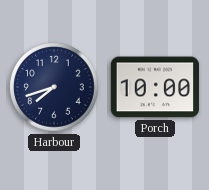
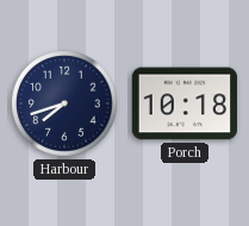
Porch: 10:00 -> 10:18
